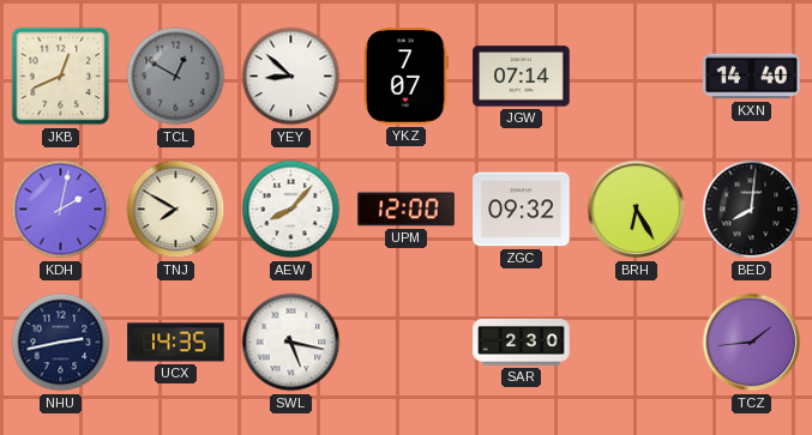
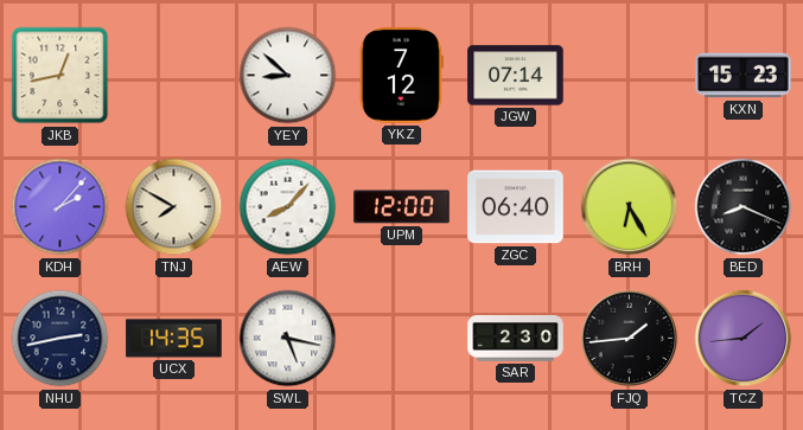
JKB: 12:41 -> 12:43
TCL: 12:50 -> none
YKZ: 7:07 -> 7:12
KXN: 14:40 -> 15:23
KDH: 2:02 -> 2:07
ZGC: 09:32 -> 06:40
BED: 8:01 -> 8:19
FJQ: none -> 1:44
